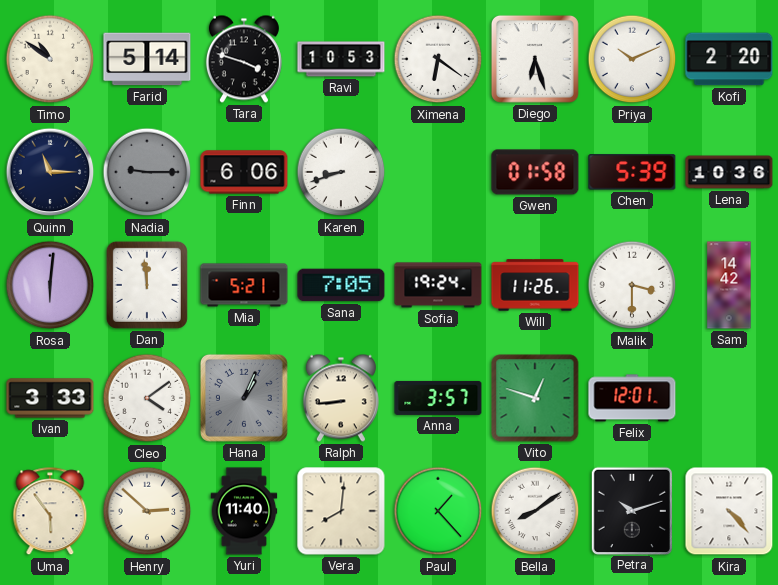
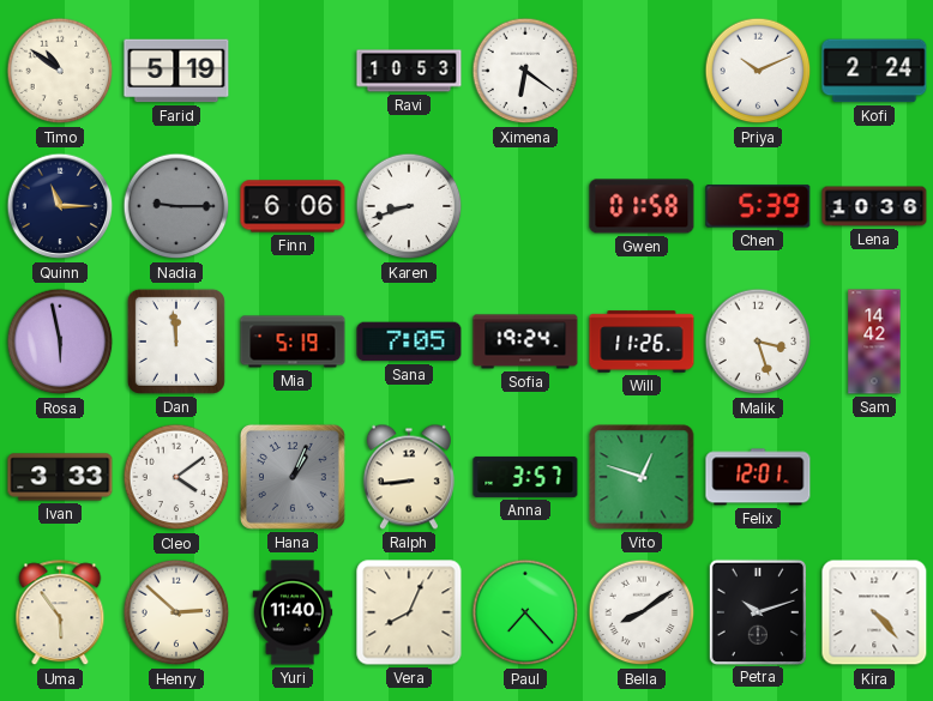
Farid: 5:14 -> 5:19
Tara: 3:48 -> none
Diego: 6:27 -> none
Kofi: 2:20 -> 2:24
Rosa: 6:01 -> 5:58
Mia: 5:21 -> 5:19
Malik: 3:30 -> 3:27
Vera: 8:01 -> 8:04
Paul: 1:23 -> 7:23
